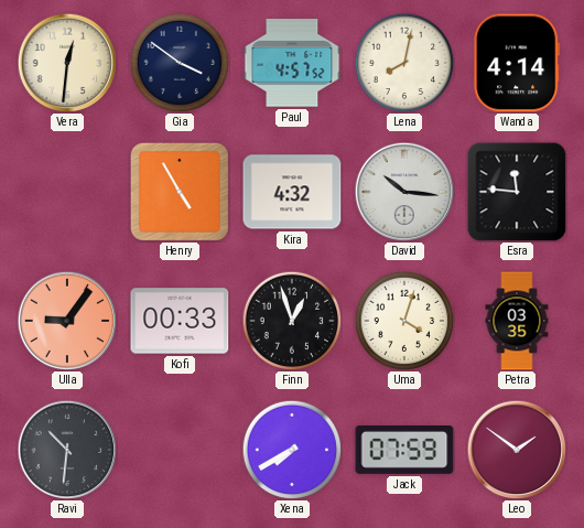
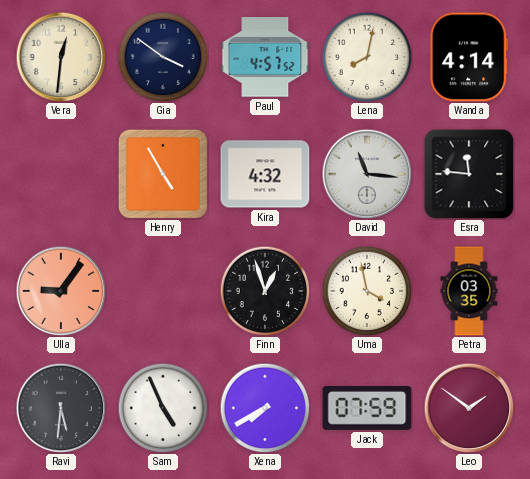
David: 10:16 -> 11:16
Kofi: 00:33 -> none
Uma: 4:03 -> 3:58
Ravi: 10:31 -> 5:31
Sam: none -> 4:56
